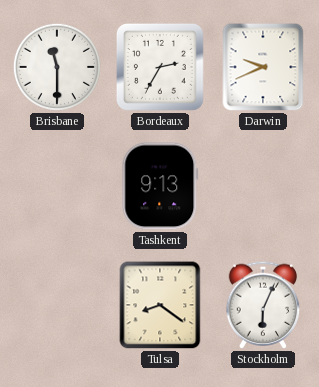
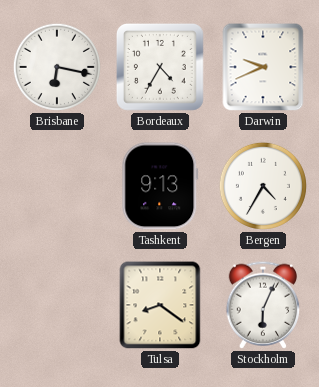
Brisbane: 11:30 -> 6:17
Bordeaux: 2:35 -> 4:35
Bergen: none -> 4:35
